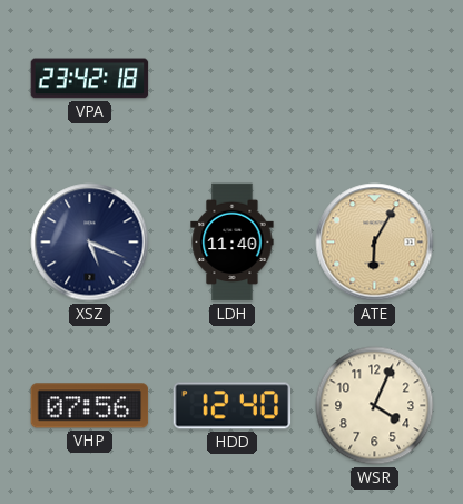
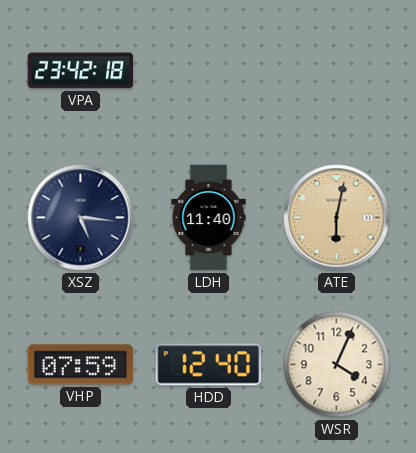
XSZ: 5:19 -> 5:16
ATE: 6:05 -> 6:02
VHP: 07:56 -> 07:59
